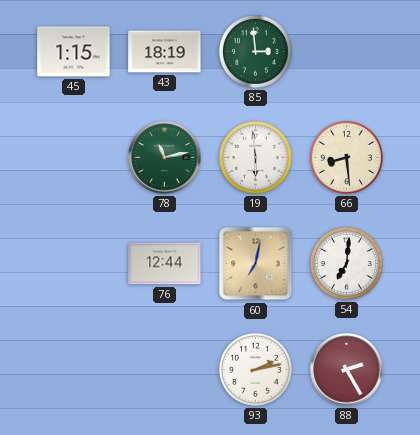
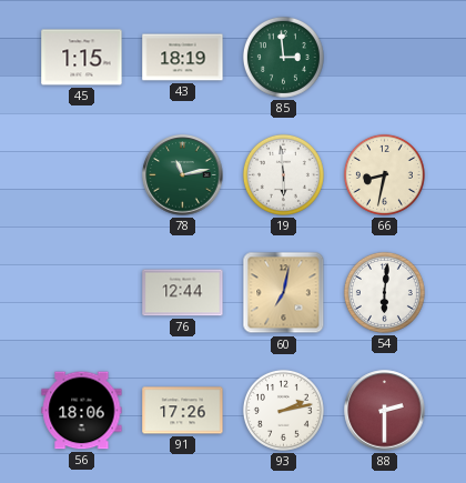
66: 8:29 -> 8:32
54: 7:01 -> 6:01
56: none -> 18:06
91: none -> 17:26
88: 2:25 -> 2:30
